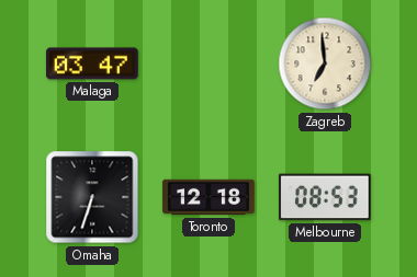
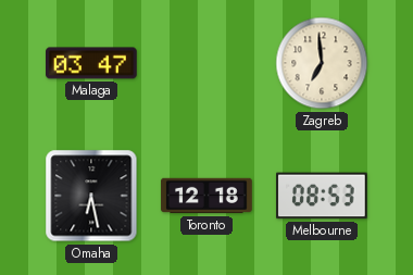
Omaha: 6:33 -> 6:28
